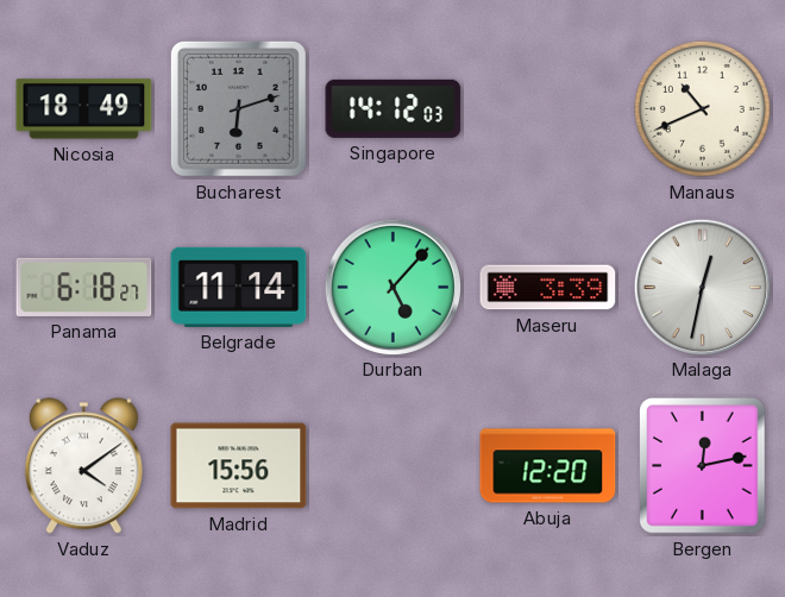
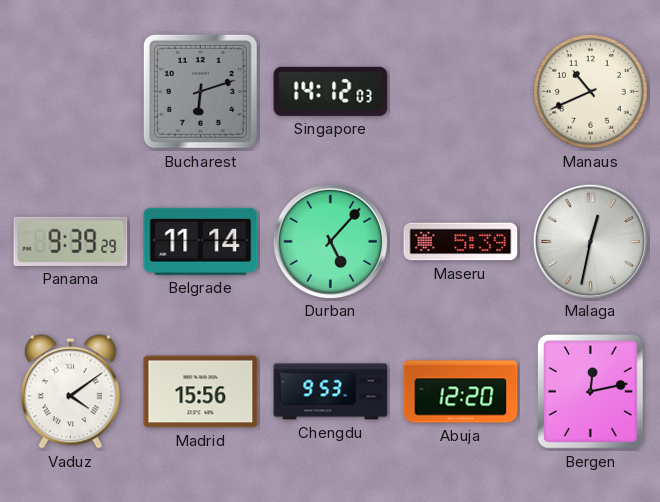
Nicosia: 18:49 -> none
Panama: 6:18 -> 9:39
Maseru: 3:39 -> 5:39
Chengdu: none -> 9:53
